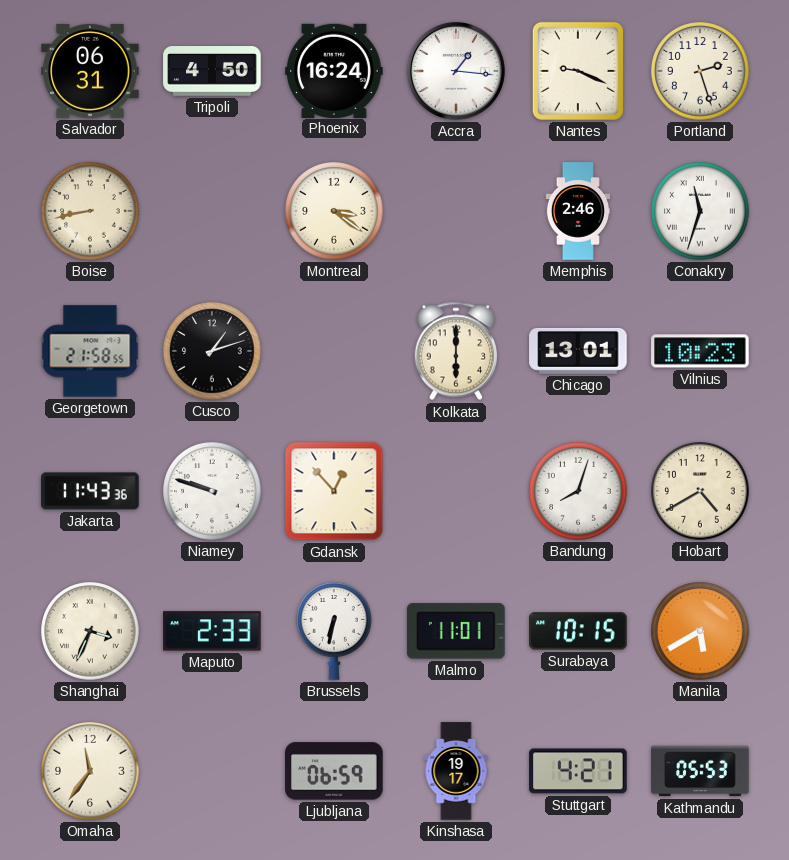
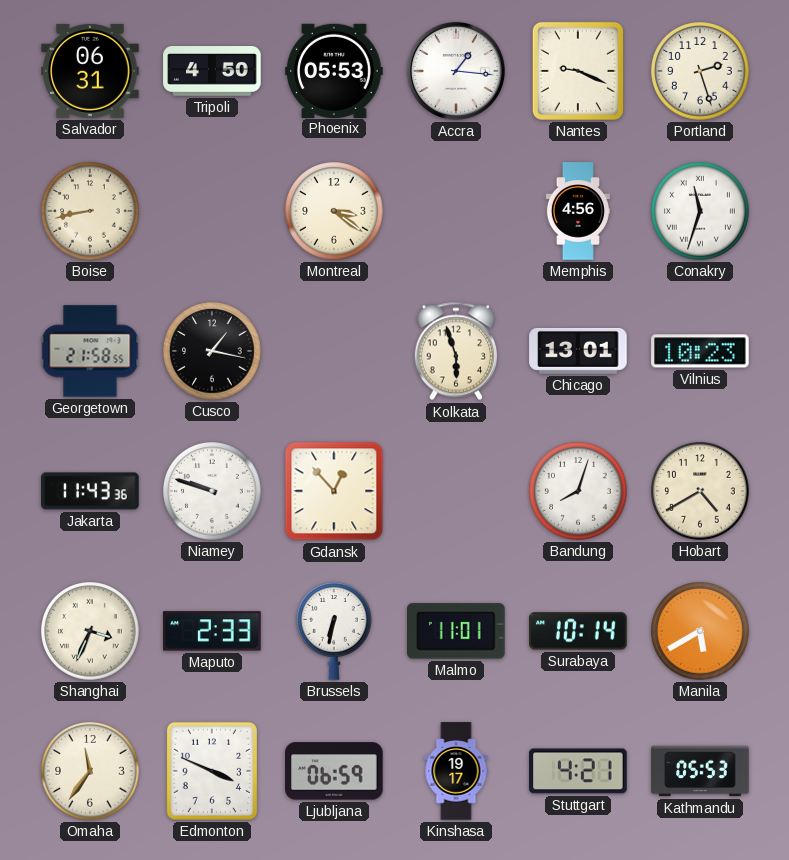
Phoenix: 16:24 -> 05:53
Memphis: 2:46 -> 4:56
Cusco: 1:12 -> 1:17
Kolkata: 6:00 -> 5:57
Surabaya: 10:15 -> 10:14
Edmonton: none -> 3:49
